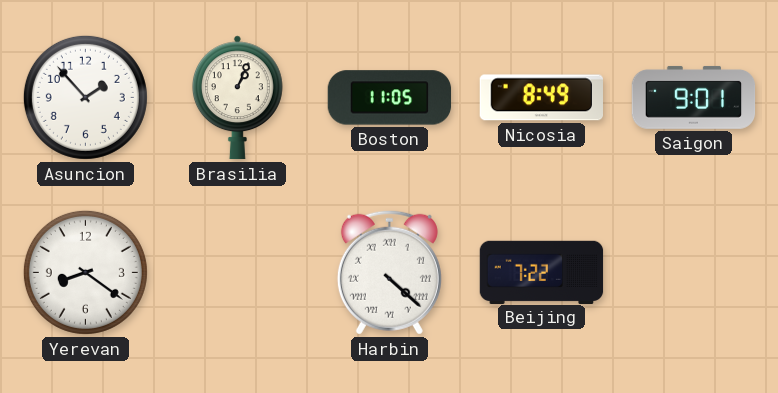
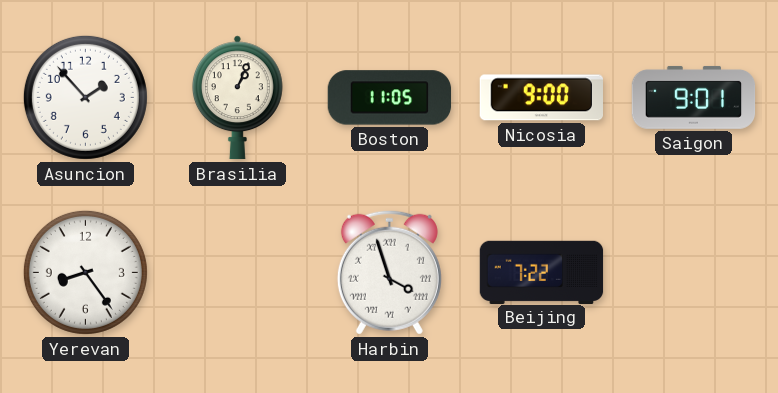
Nicosia: 8:49 -> 9:00
Yerevan: 8:21 -> 8:24
Harbin: 4:22 -> 3:57
